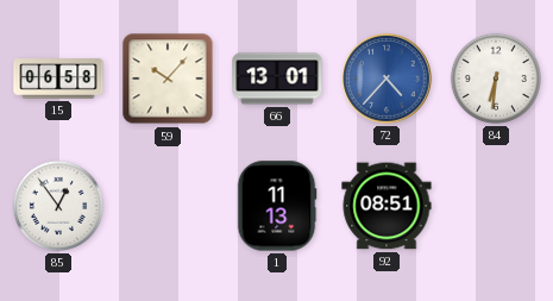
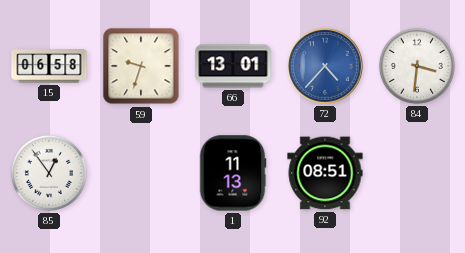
59: 10:07 -> 9:33
84: 6:31 -> 3:31
